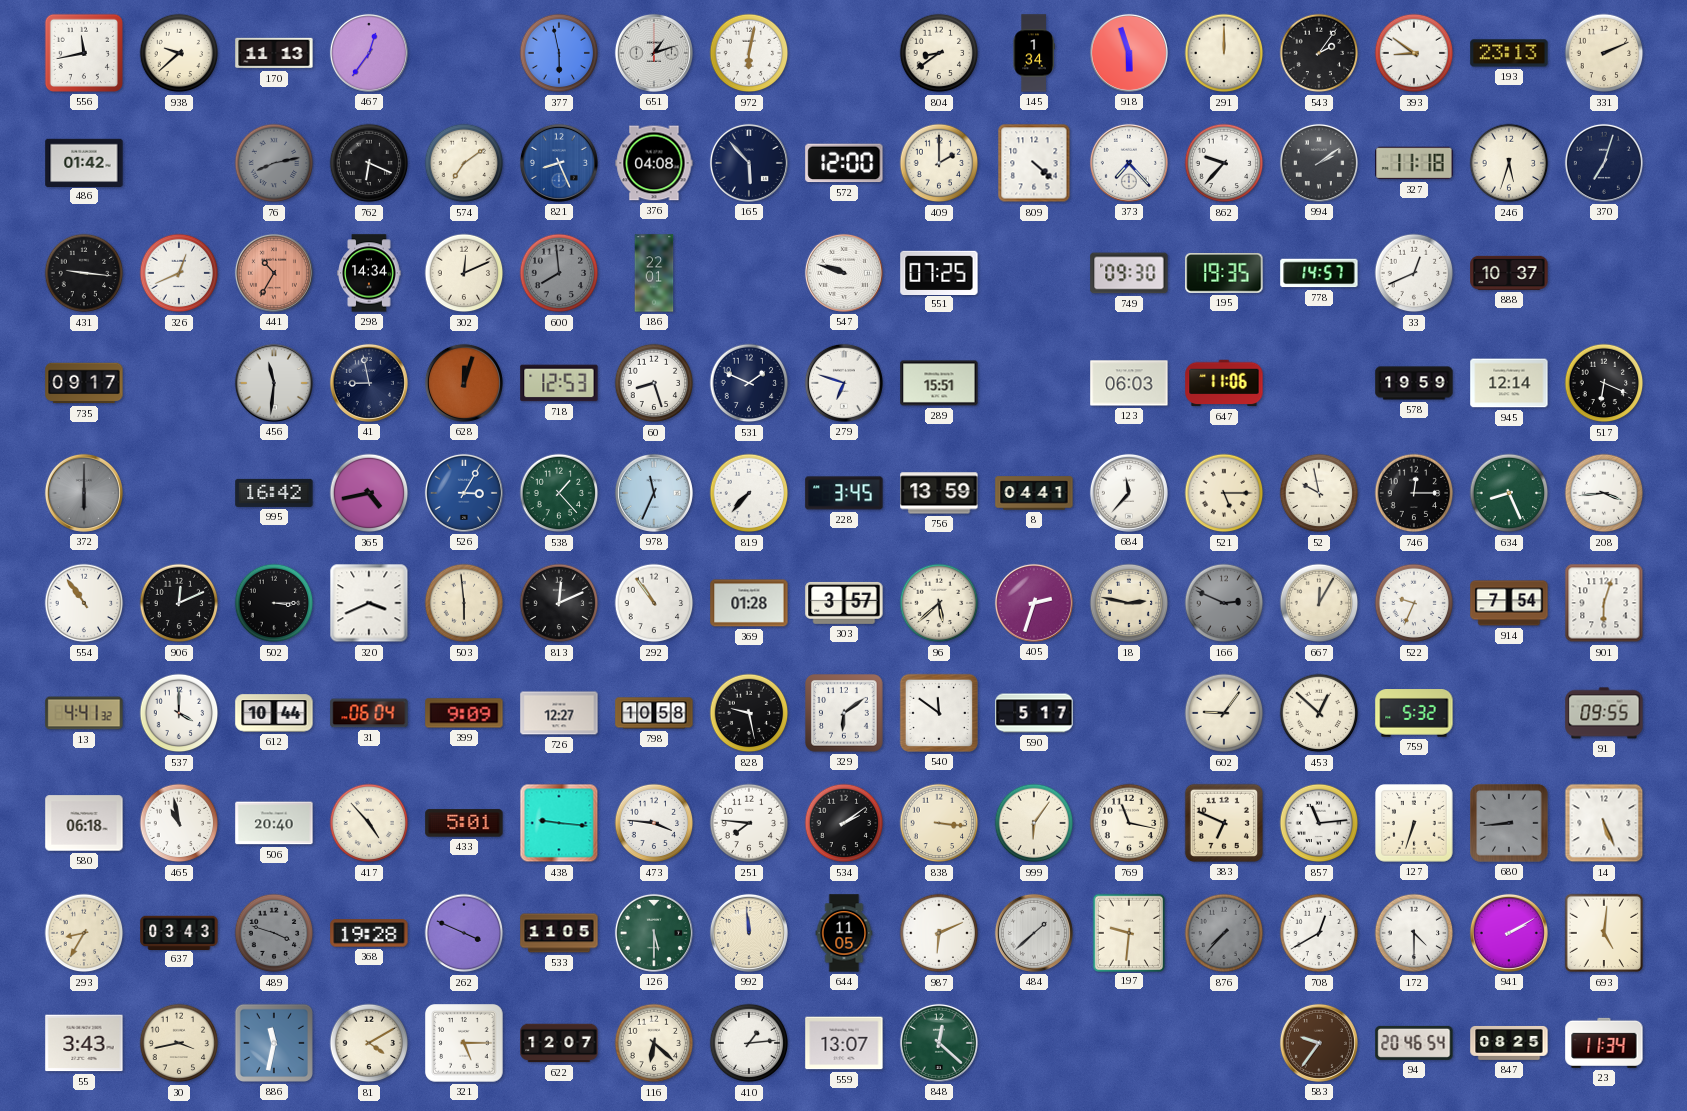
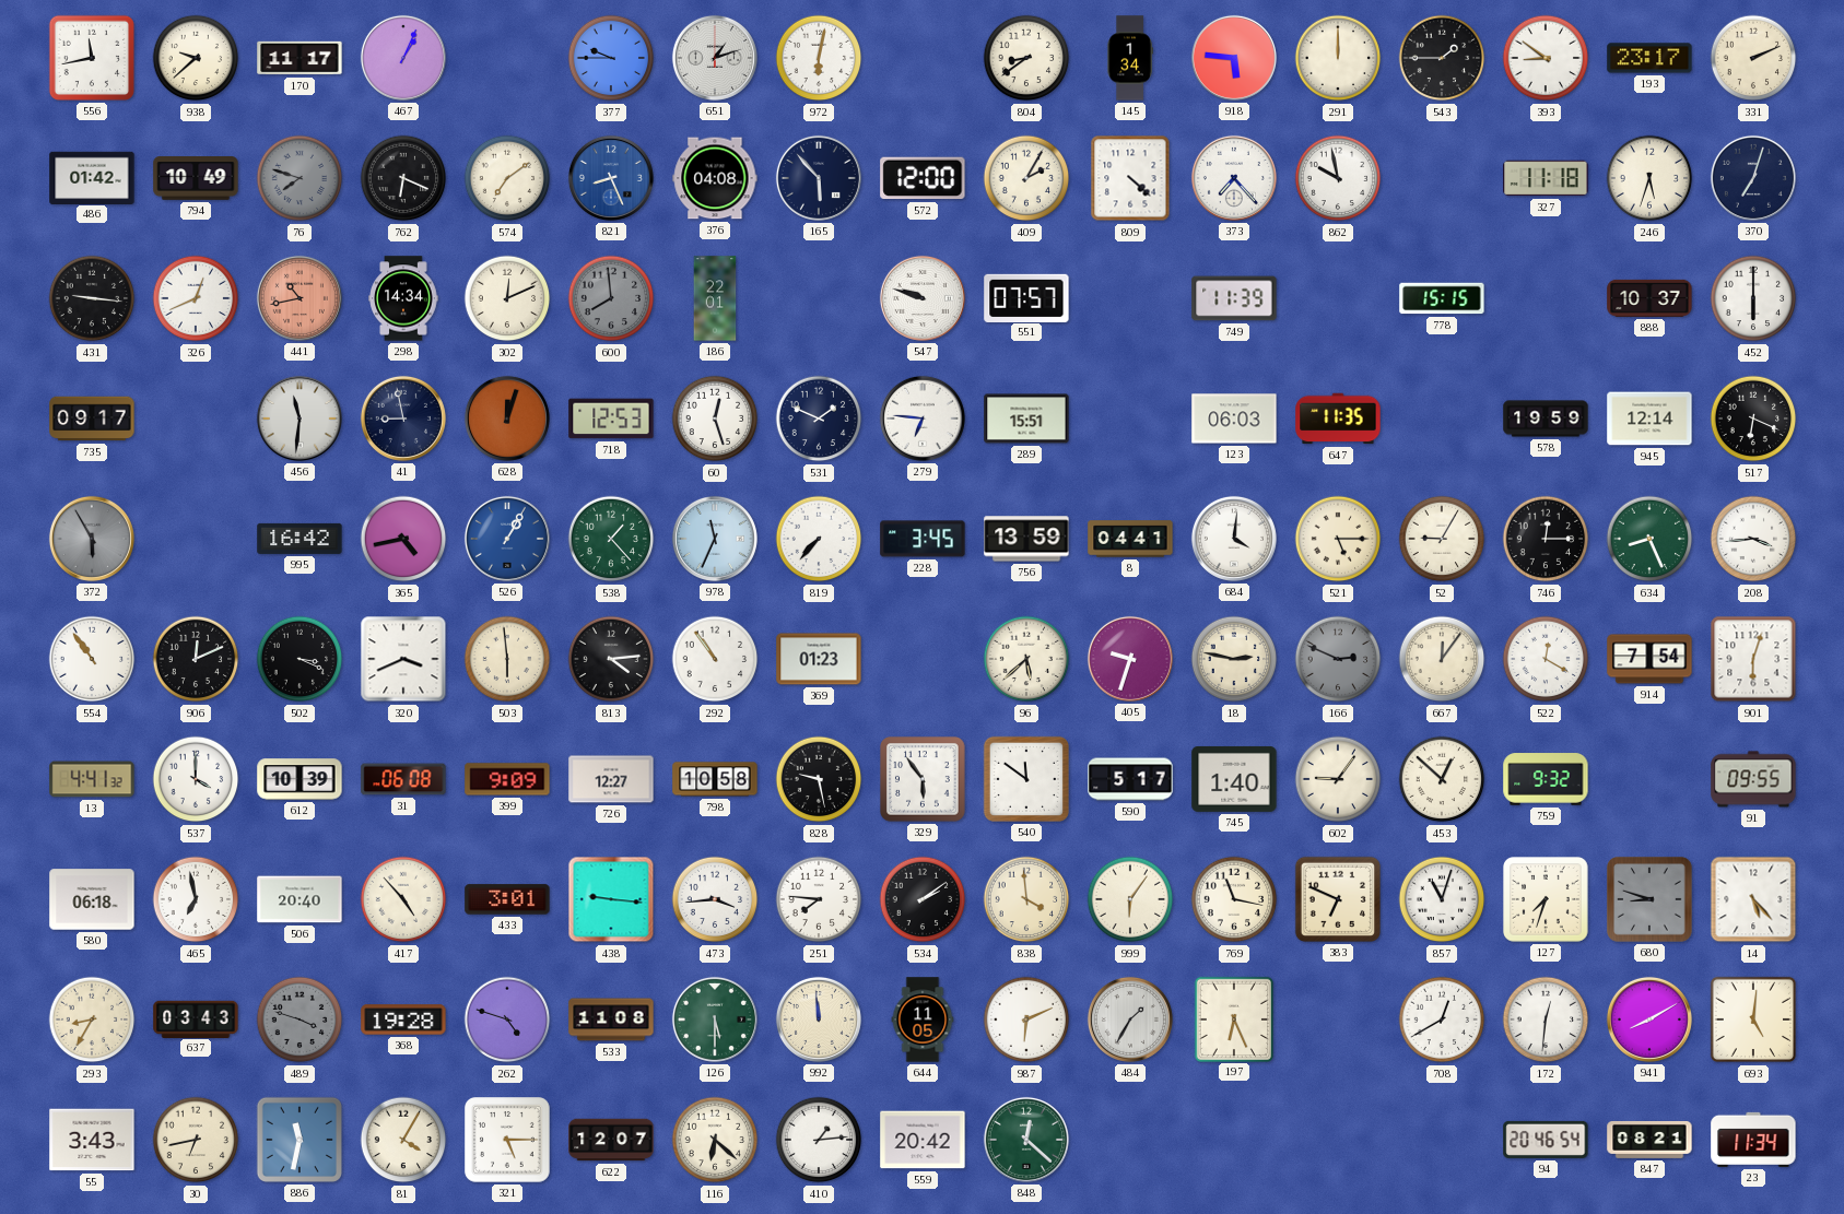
170: 11:13 -> 11:17
467: 12:36 -> 1:04
377: 5:58 -> 9:45
918: 5:57 -> 5:46
543: 2:06 -> 1:45
193: 23:13 -> 23:17
794: none -> 10:49
76: 8:13 -> 7:48
409: 2:00 -> 2:05
862: 9:37 -> 9:58
994: 2:09 -> none
441: 10:35 -> 10:43
551: 07:25 -> 07:57
749: 09:30 -> 11:39
195: 19:35 -> none
778: 14:57 -> 15:15
33: 12:41 -> none
452: none -> 6:00
60: 8:27 -> 12:27
279: 6:48 -> 6:46
647: 11:06 -> 11:35
372: 6:00 -> 5:55
526: 3:05 -> 1:05
684: 11:37 -> 4:01
52: 9:58 -> 9:05
502: 3:15 -> 3:19
813: 12:11 -> 4:14
369: 01:28 -> 01:23
303: 3:57 -> none
405: 2:33 -> 9:33
667: 12:05 -> 12:06
522: 9:34 -> 12:20
612: 10:44 -> 10:39
31: 06:04 -> 06:08
329: 6:09 -> 5:54
745: none -> 1:40
759: 5:32 -> 9:32
465: 10:58 -> 6:58
433: 5:01 -> 3:01
473: 3:46 -> 3:44
838: 3:16 -> 3:59
857: 11:14 -> 11:03
127: 6:33 -> 7:33
680: 8:44 -> 8:48
14: 5:26 -> 5:23
262: 3:49 -> 4:48
533: 11:05 -> 11:08
484: 1:38 -> 1:35
197: 9:31 -> 6:26
876: 7:37 -> none
172: 4:30 -> 12:31
941: 2:10 -> 8:10
30: 3:43 -> 6:43
81: 4:10 -> 4:05
559: 13:07 -> 20:42
583: 9:36 -> none
847: 08:25 -> 08:21
